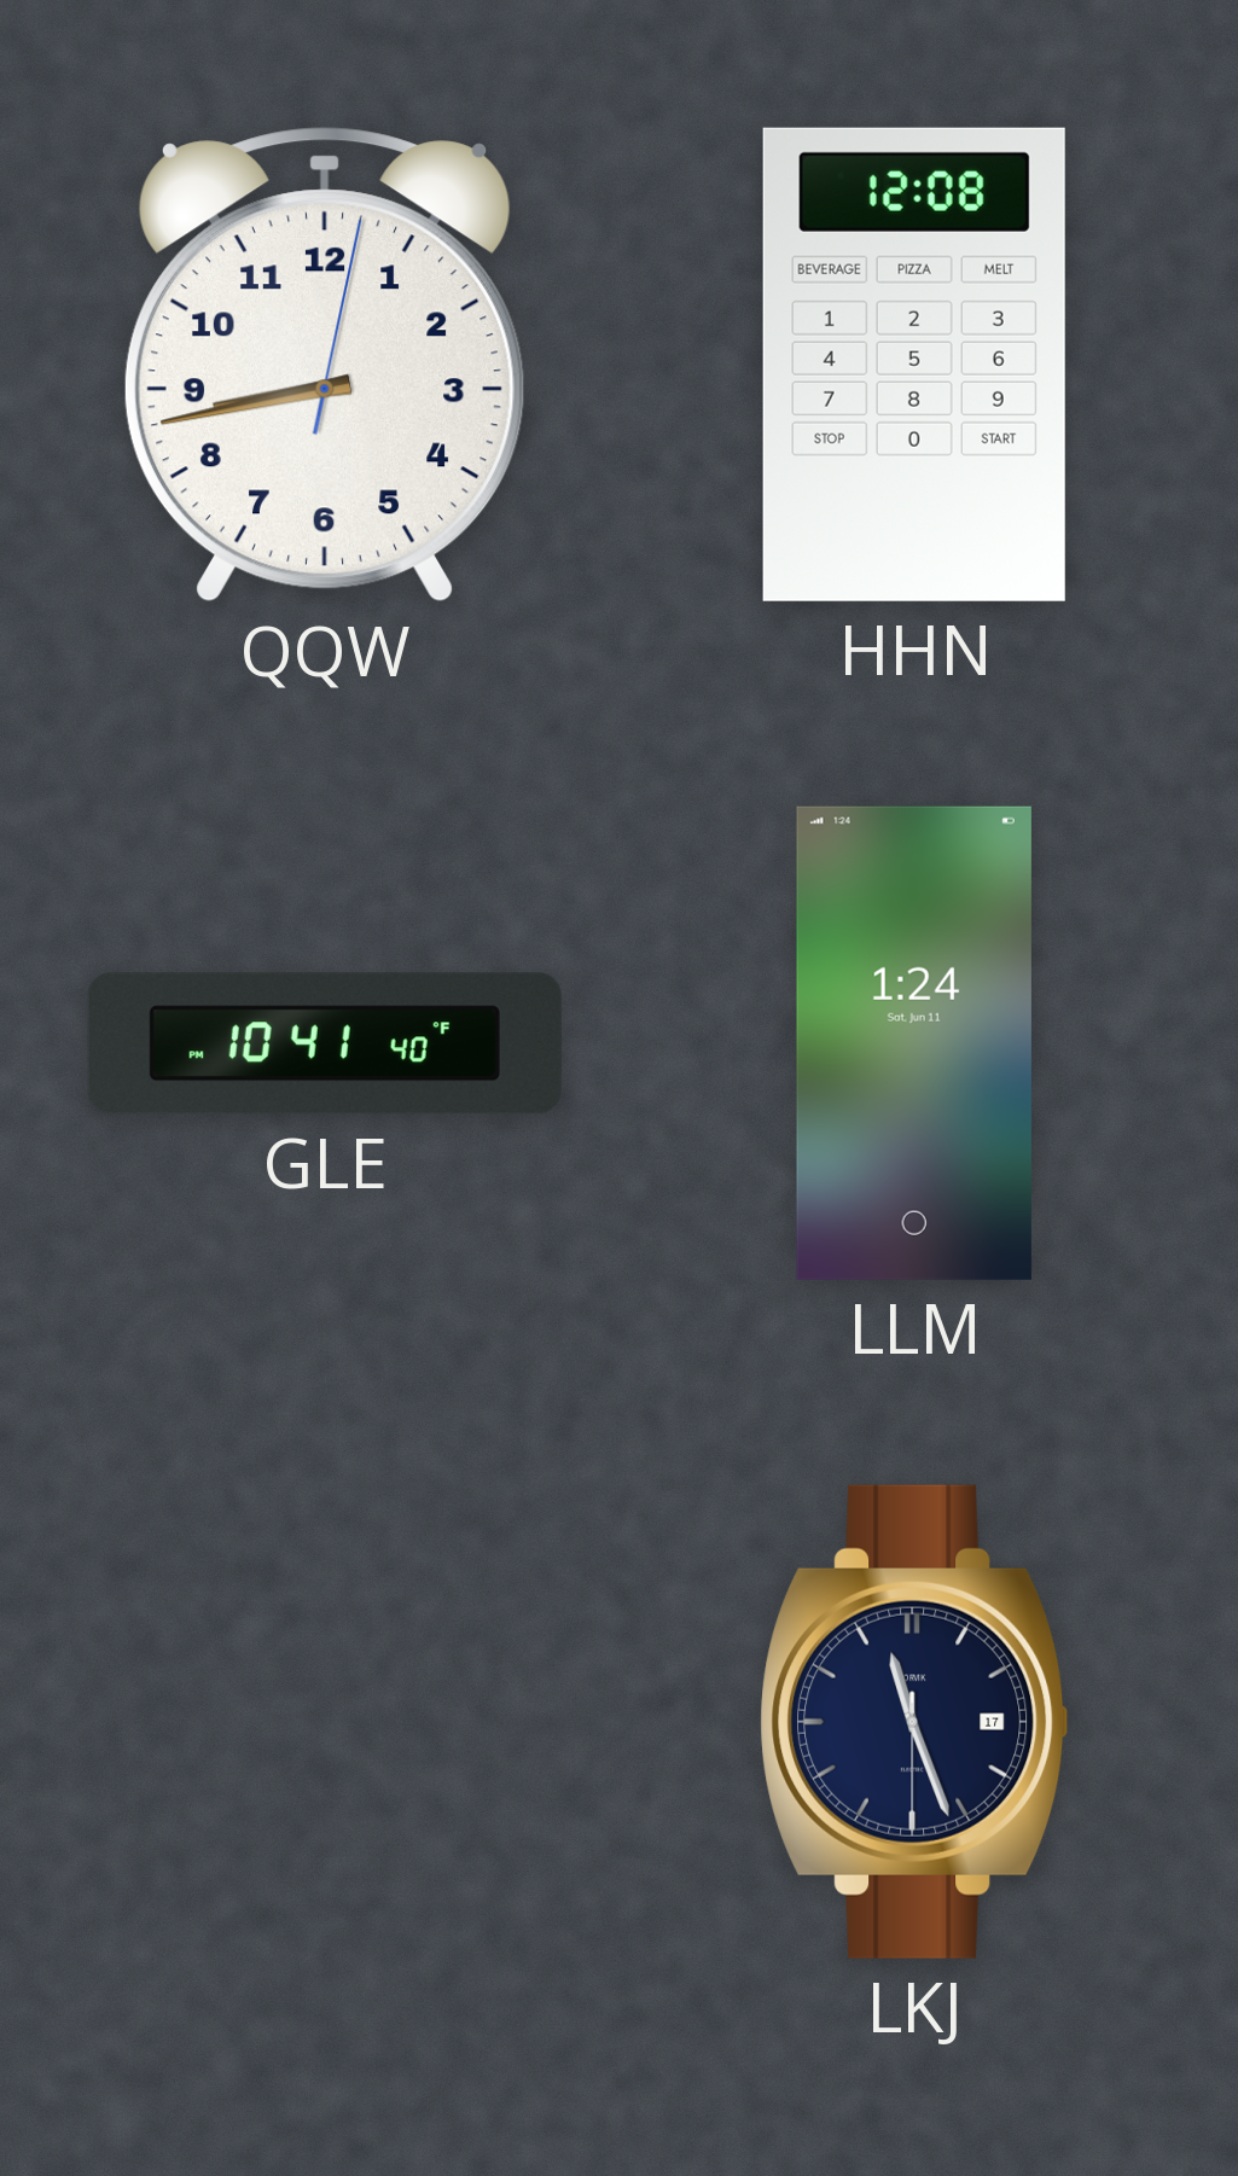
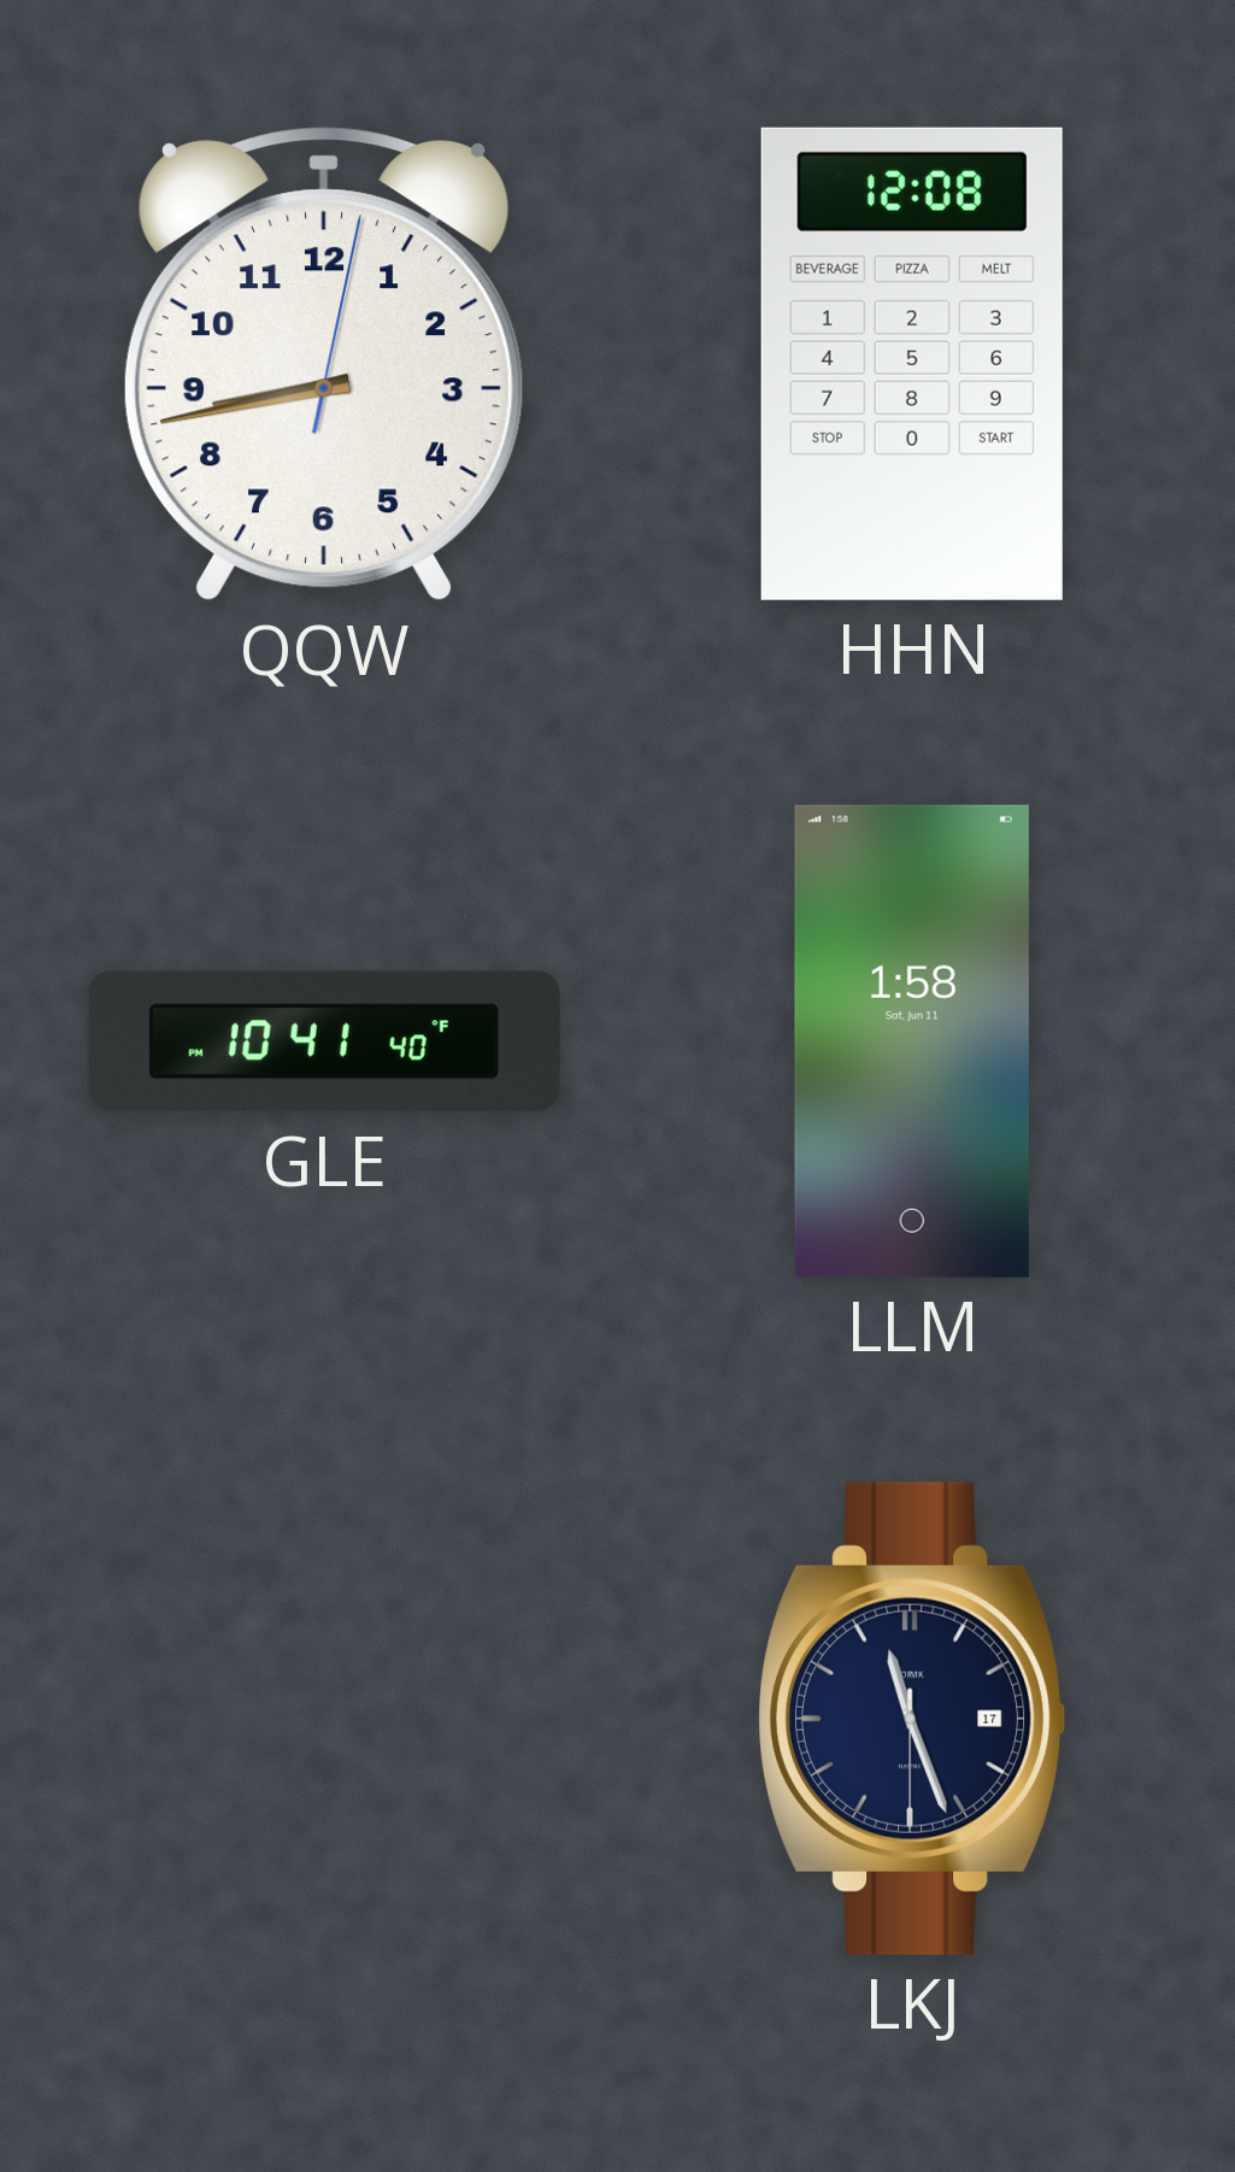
LLM: 1:24 -> 1:58
